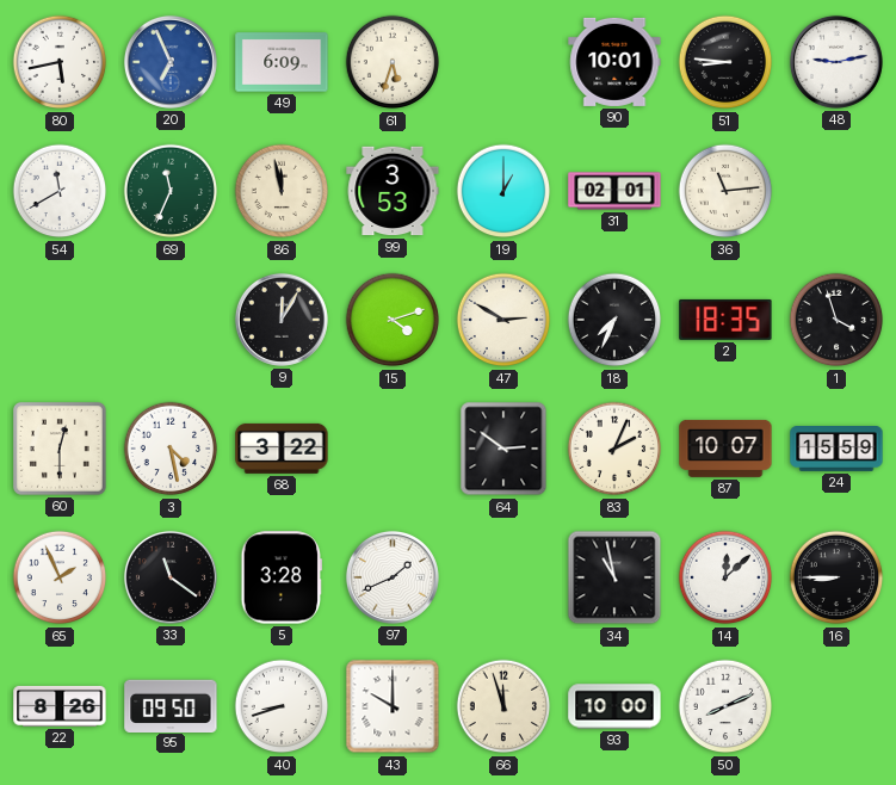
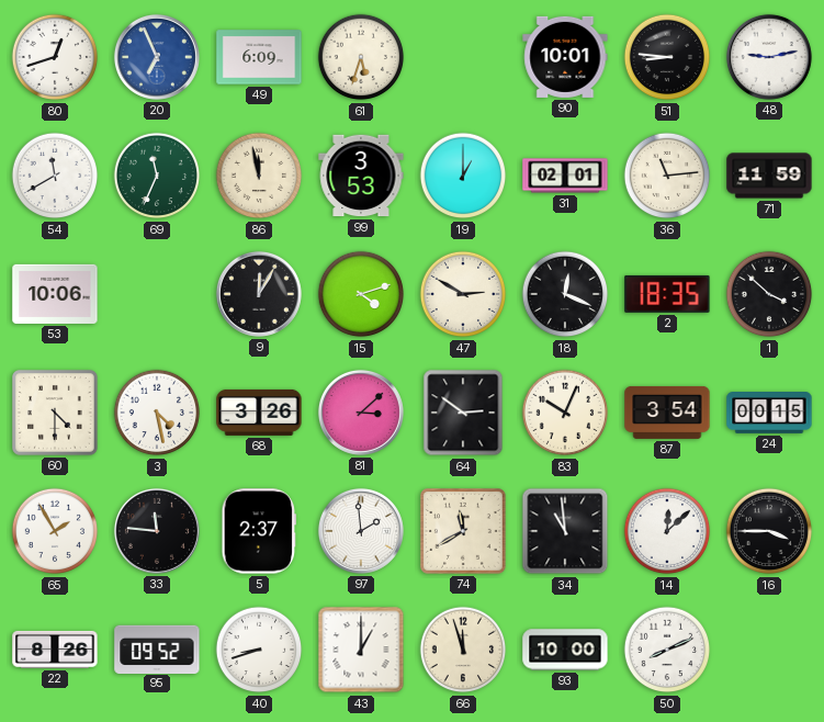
80: 5:43 -> 12:42
71: none -> 11:59
53: none -> 10:06
18: 7:34 -> 12:19
1: 3:57 -> 3:52
60: 12:30 -> 4:30
68: 3:22 -> 3:26
81: none -> 3:08
83: 2:04 -> 10:04
87: 10:07 -> 3:54
24: 15:59 -> 00:15
65: 1:56 -> 1:55
33: 11:21 -> 11:46
5: 3:28 -> 2:37
97: 1:41 -> 1:59
74: none -> 11:40
34: 10:58 -> 10:59
16: 8:45 -> 3:45
95: 09:50 -> 09:52
43: 10:00 -> 1:00
